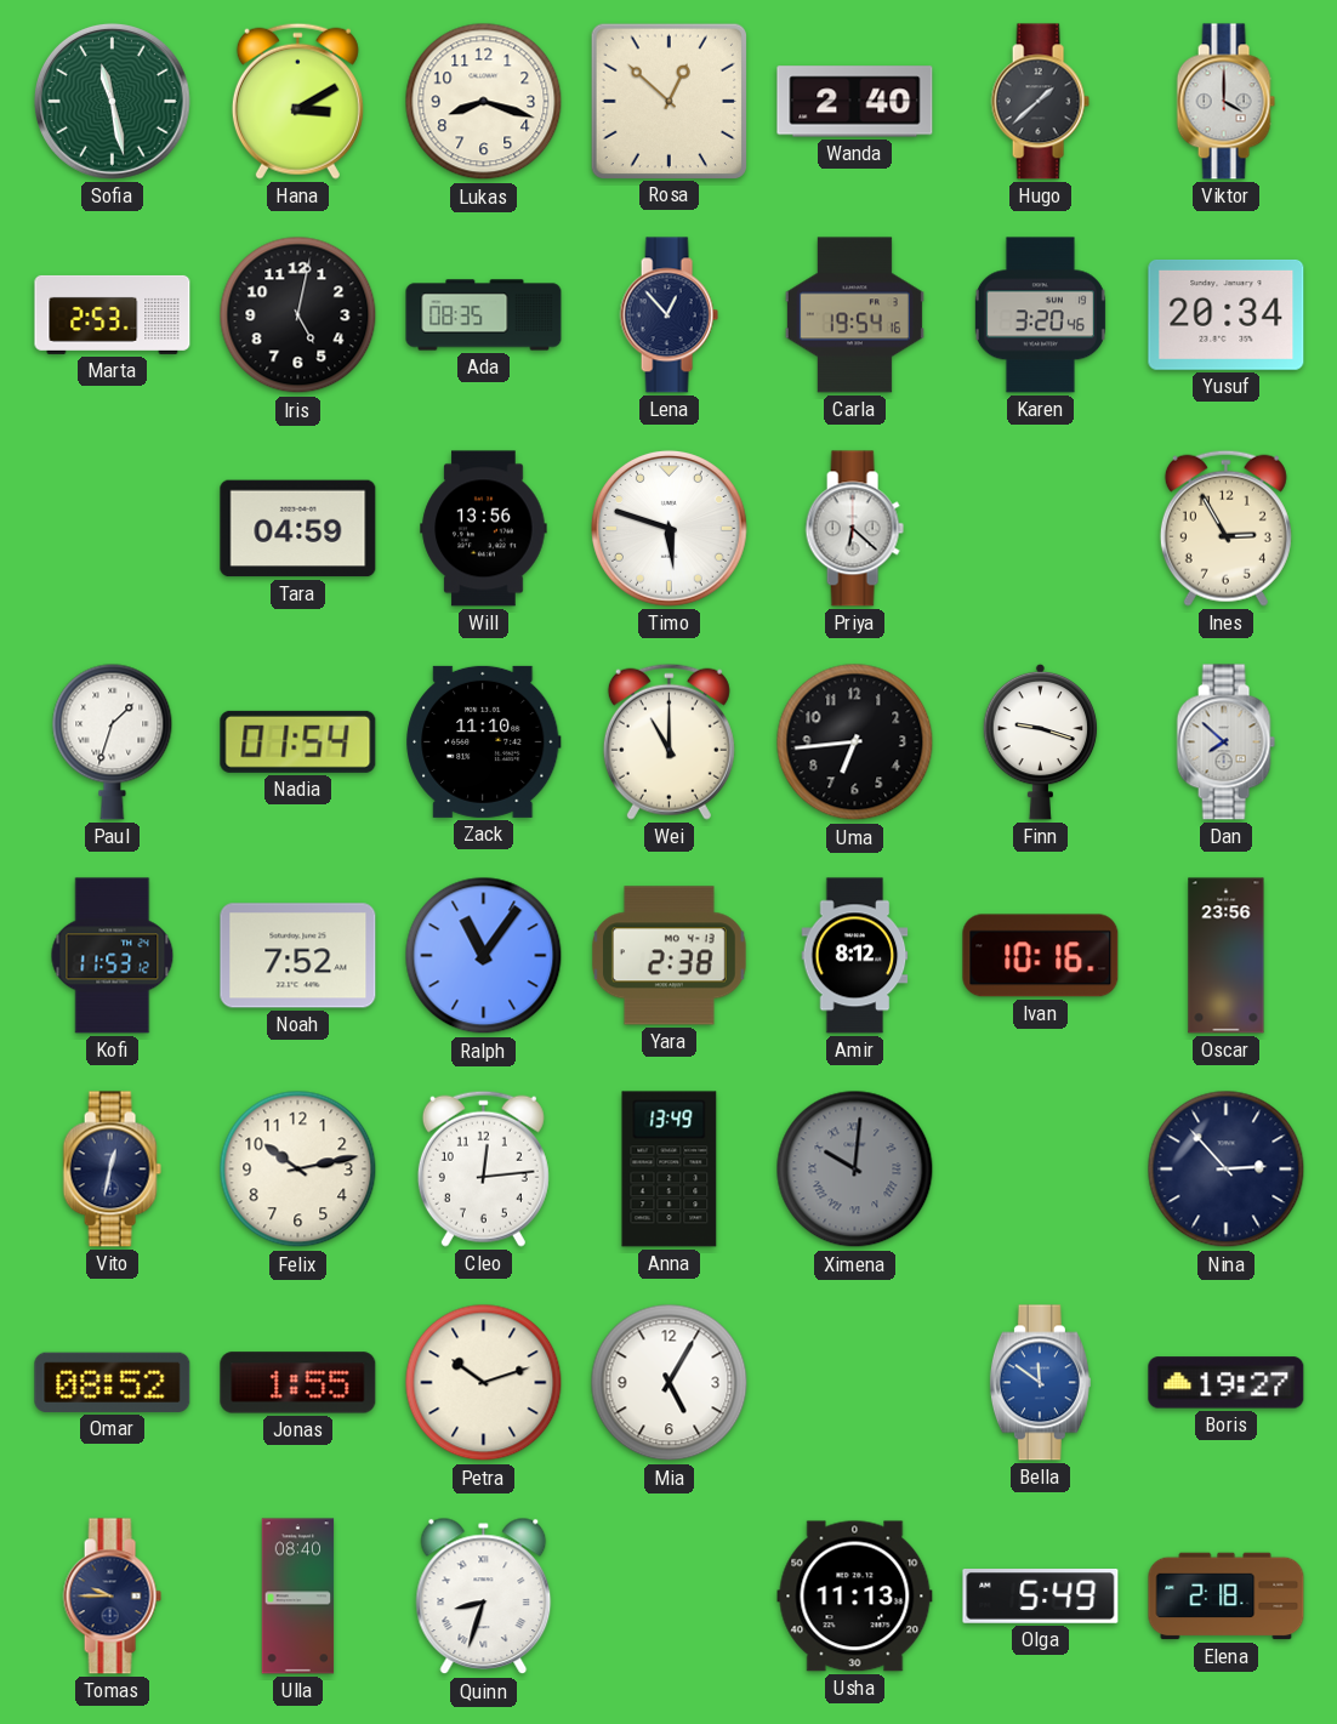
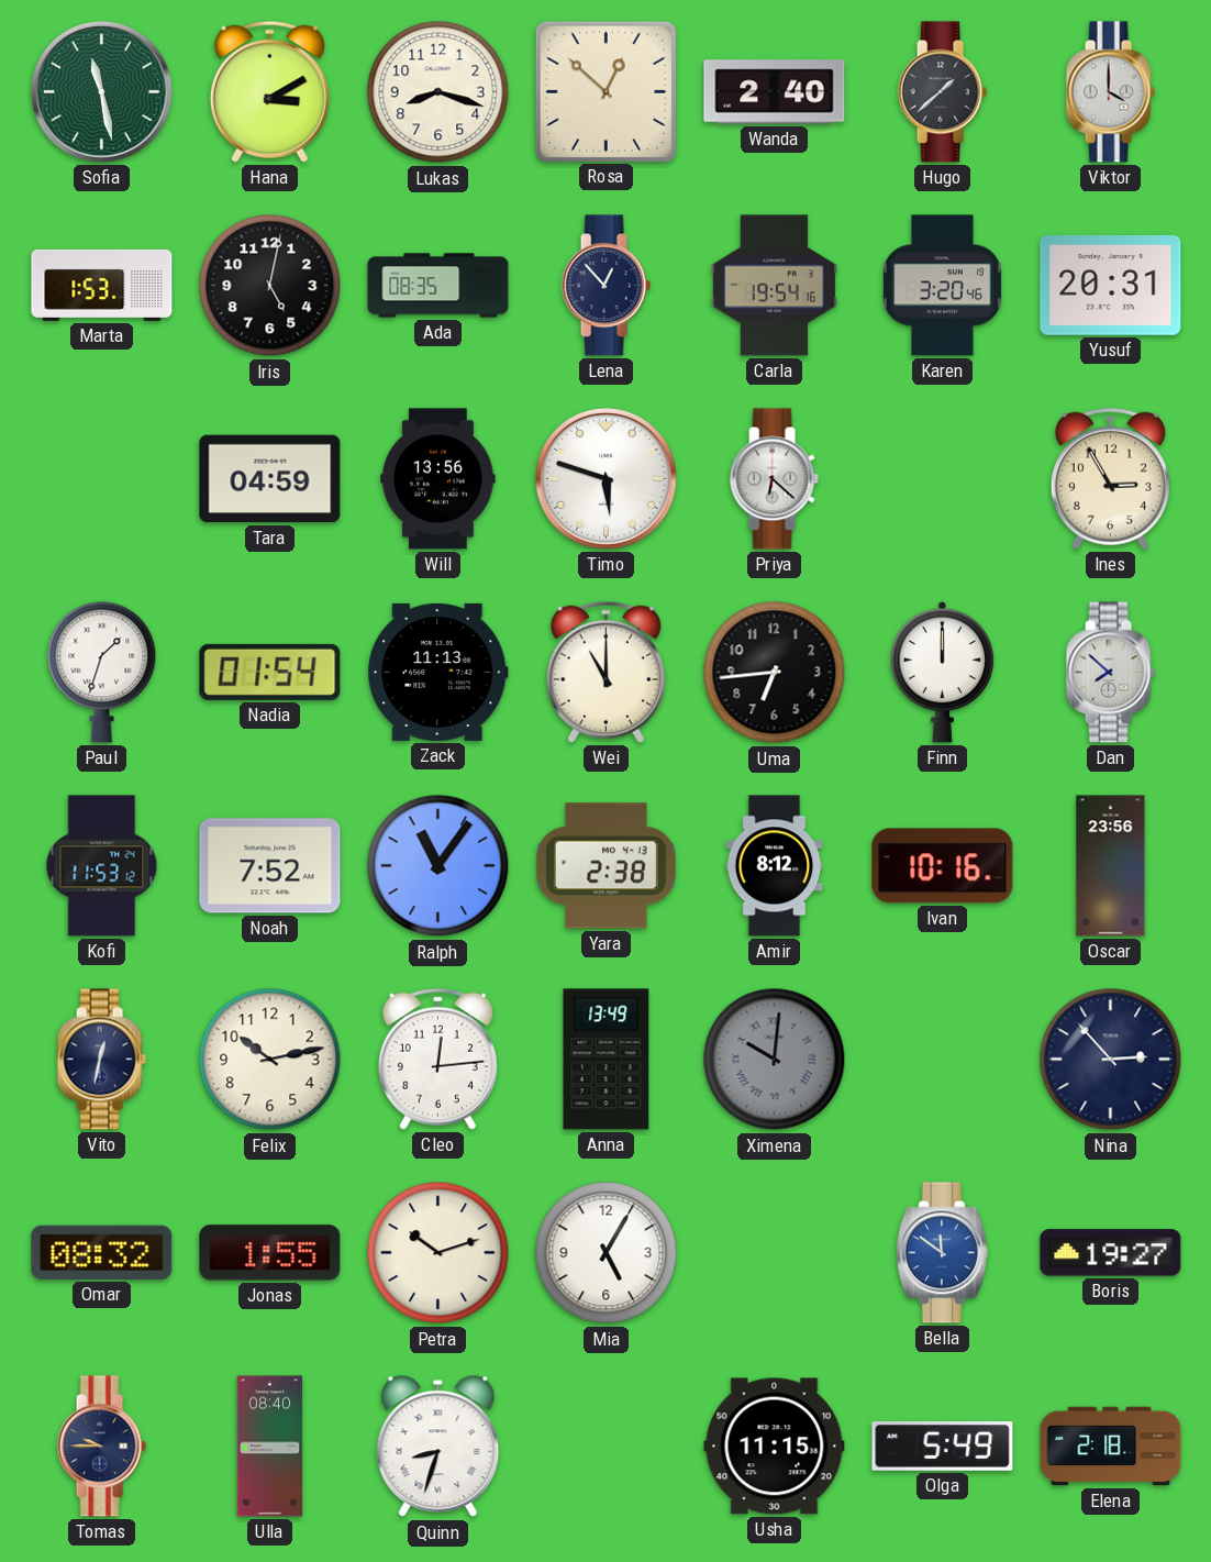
Marta: 2:53 -> 1:53
Yusuf: 20:34 -> 20:31
Zack: 11:10 -> 11:13
Finn: 9:18 -> 12:00
Omar: 08:52 -> 08:32
Usha: 11:13 -> 11:15
